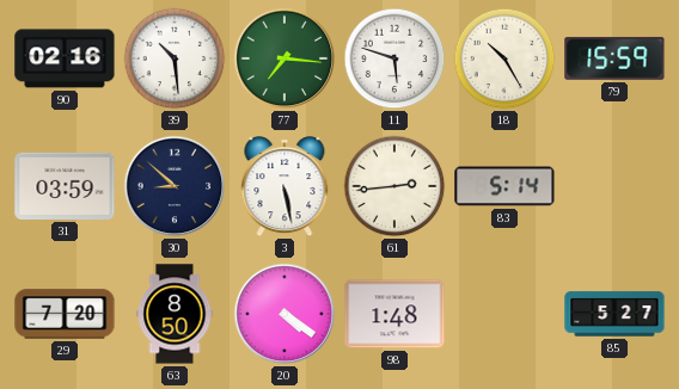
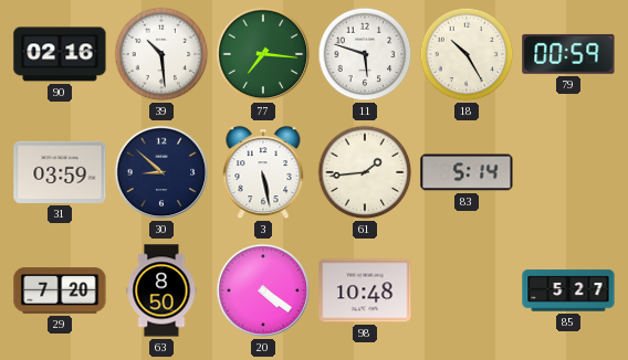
79: 15:59 -> 00:59
61: 2:44 -> 1:44
98: 1:48 -> 10:48
